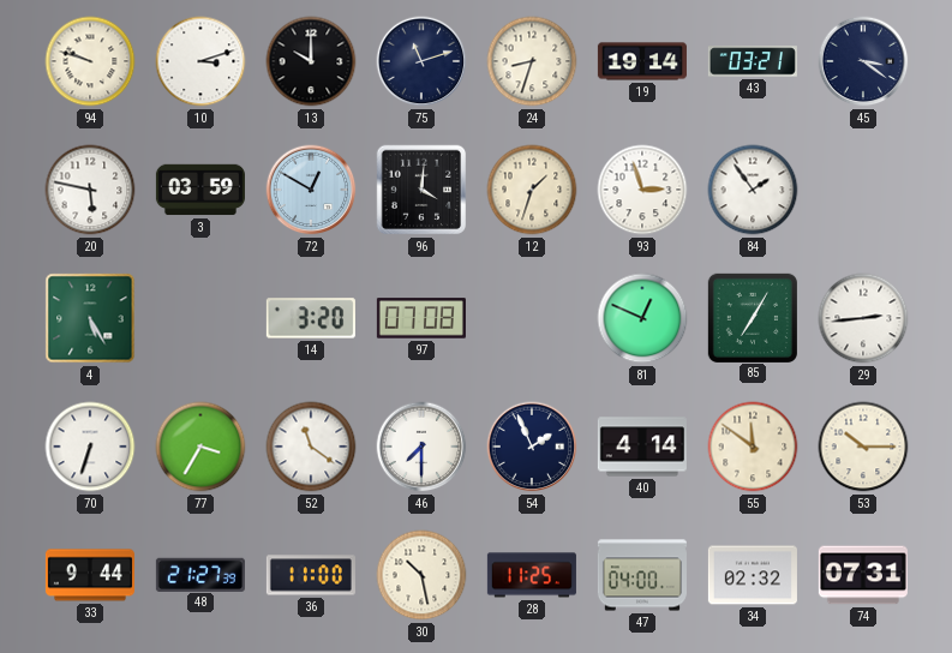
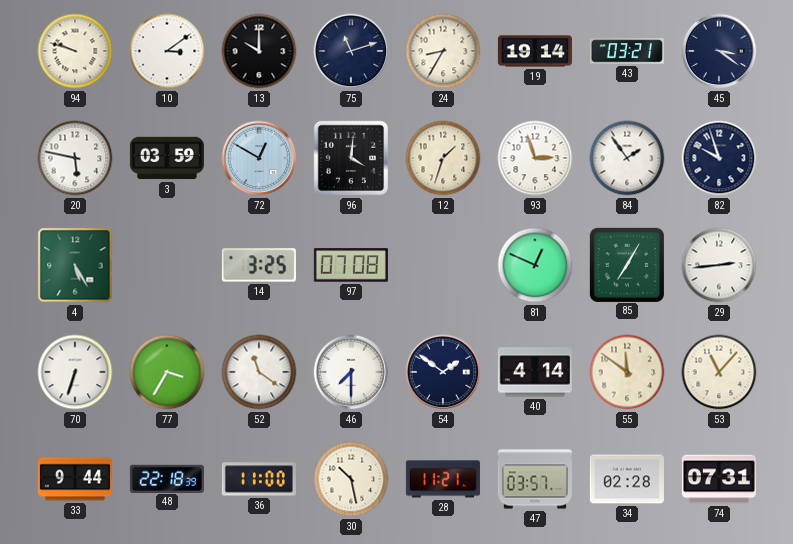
10: 3:12 -> 3:09
24: 8:33 -> 8:35
82: none -> 9:57
14: 3:20 -> 3:25
54: 1:56 -> 1:51
53: 10:15 -> 11:07
48: 21:27 -> 22:18
28: 11:25 -> 11:21
47: 04:00 -> 03:57
34: 02:32 -> 02:28
